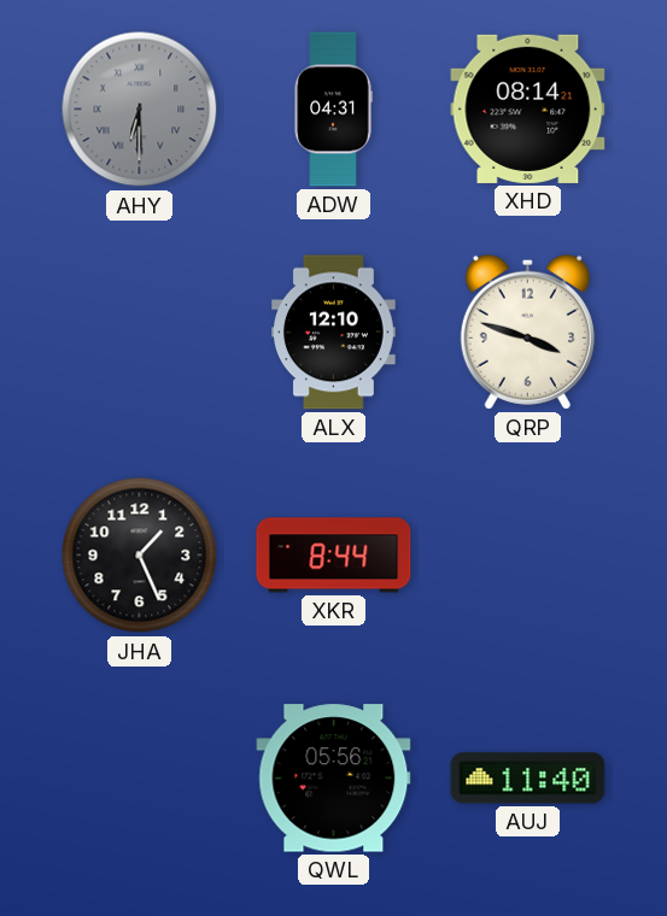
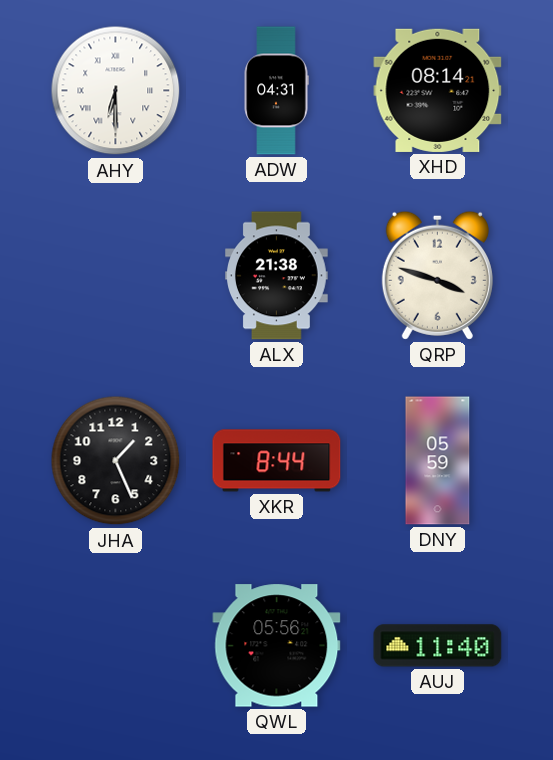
AHY dial: grey -> white
ALX: 12:10 -> 21:38
DNY: none -> 05:59
